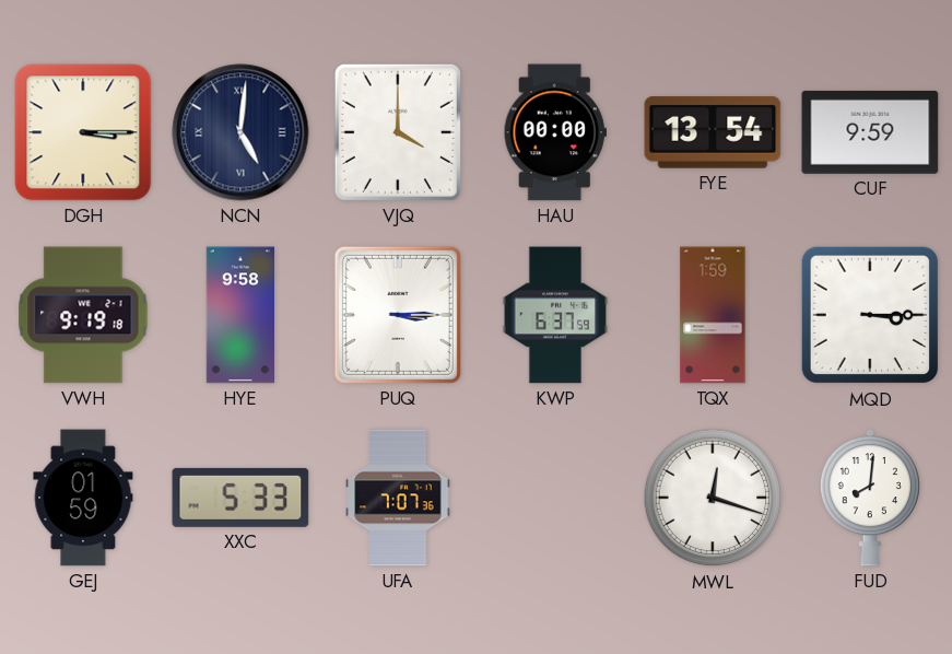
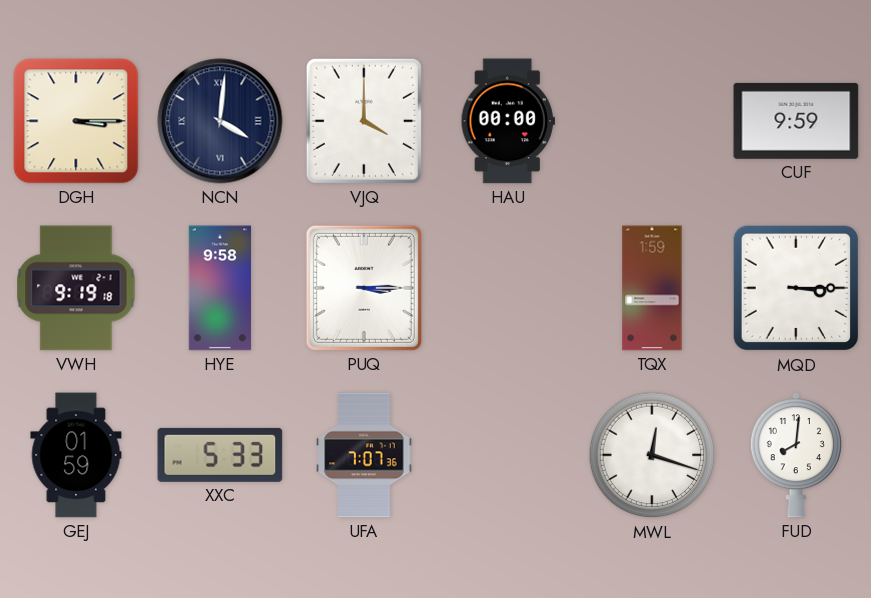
NCN: 5:01 -> 4:01
FYE: 13:54 -> none
KWP: 6:37 -> none
